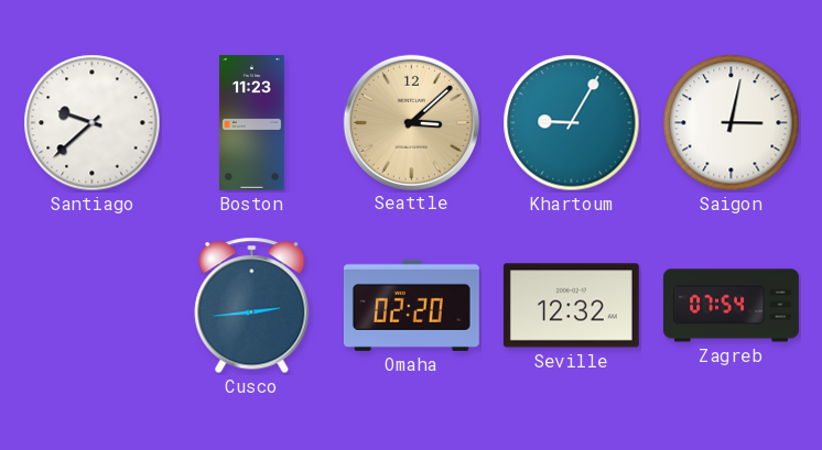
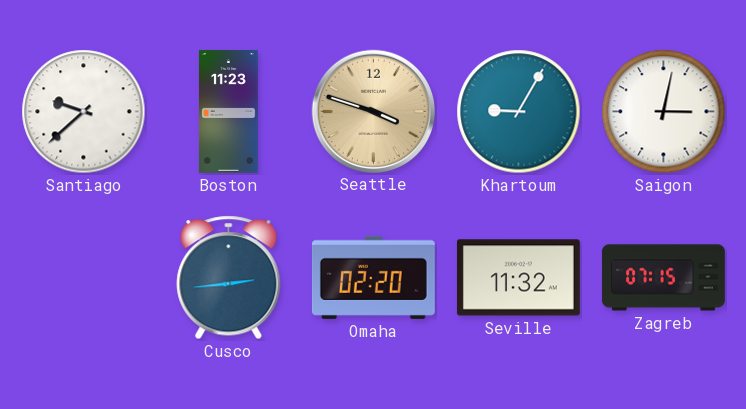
Seattle: 3:08 -> 3:48
Seville: 12:32 -> 11:32
Zagreb: 07:54 -> 07:15
